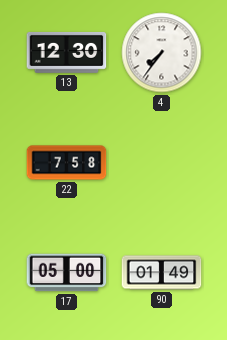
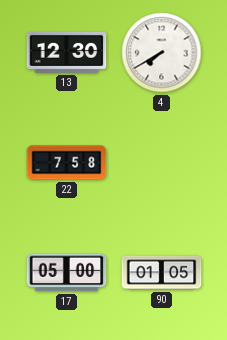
4: 7:36 -> 7:40
90: 01:49 -> 01:05
